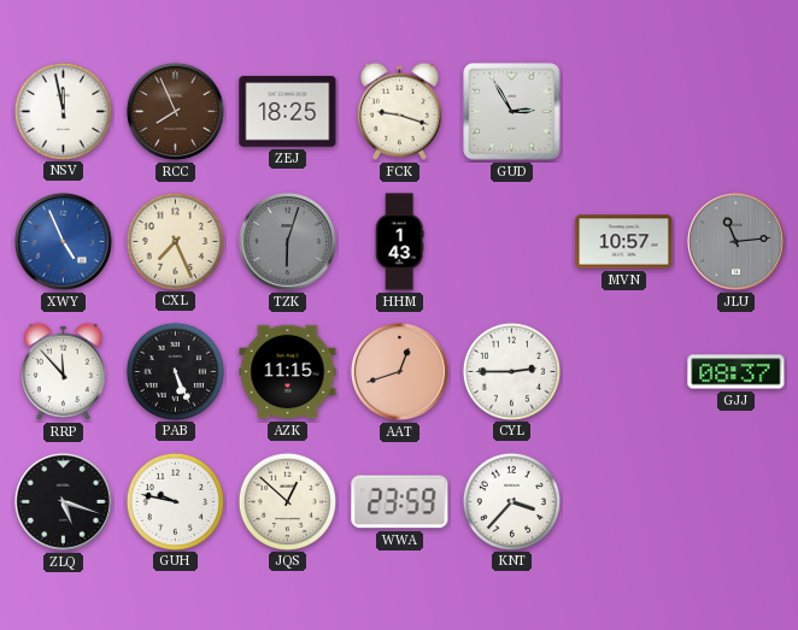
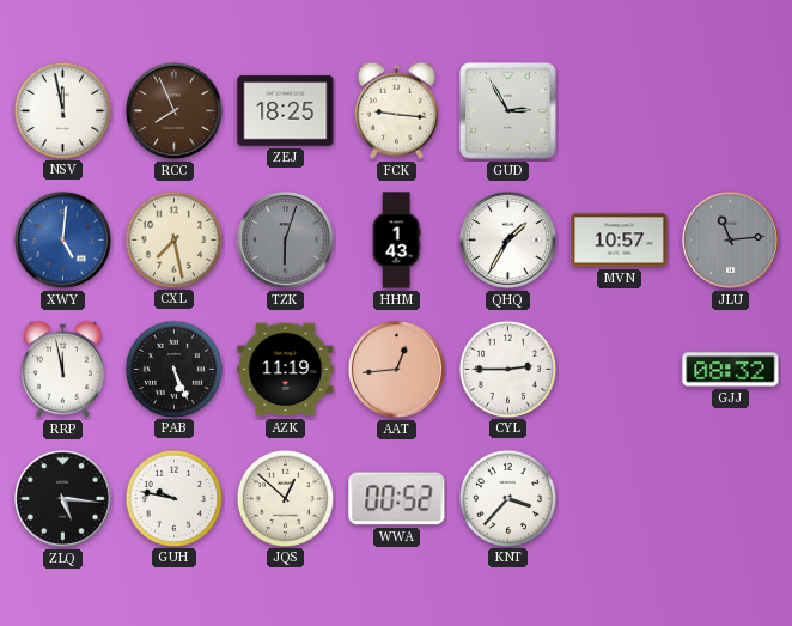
FCK: 9:18 -> 9:16
XWY: 4:56 -> 5:01
CXL: 7:26 -> 7:28
QHQ: none -> 1:35
RRP: 11:53 -> 11:58
AZK: 11:15 -> 11:19
AAT: 12:42 -> 12:44
GJJ: 08:37 -> 08:32
ZLQ: 5:18 -> 5:16
WWA: 23:59 -> 00:52
